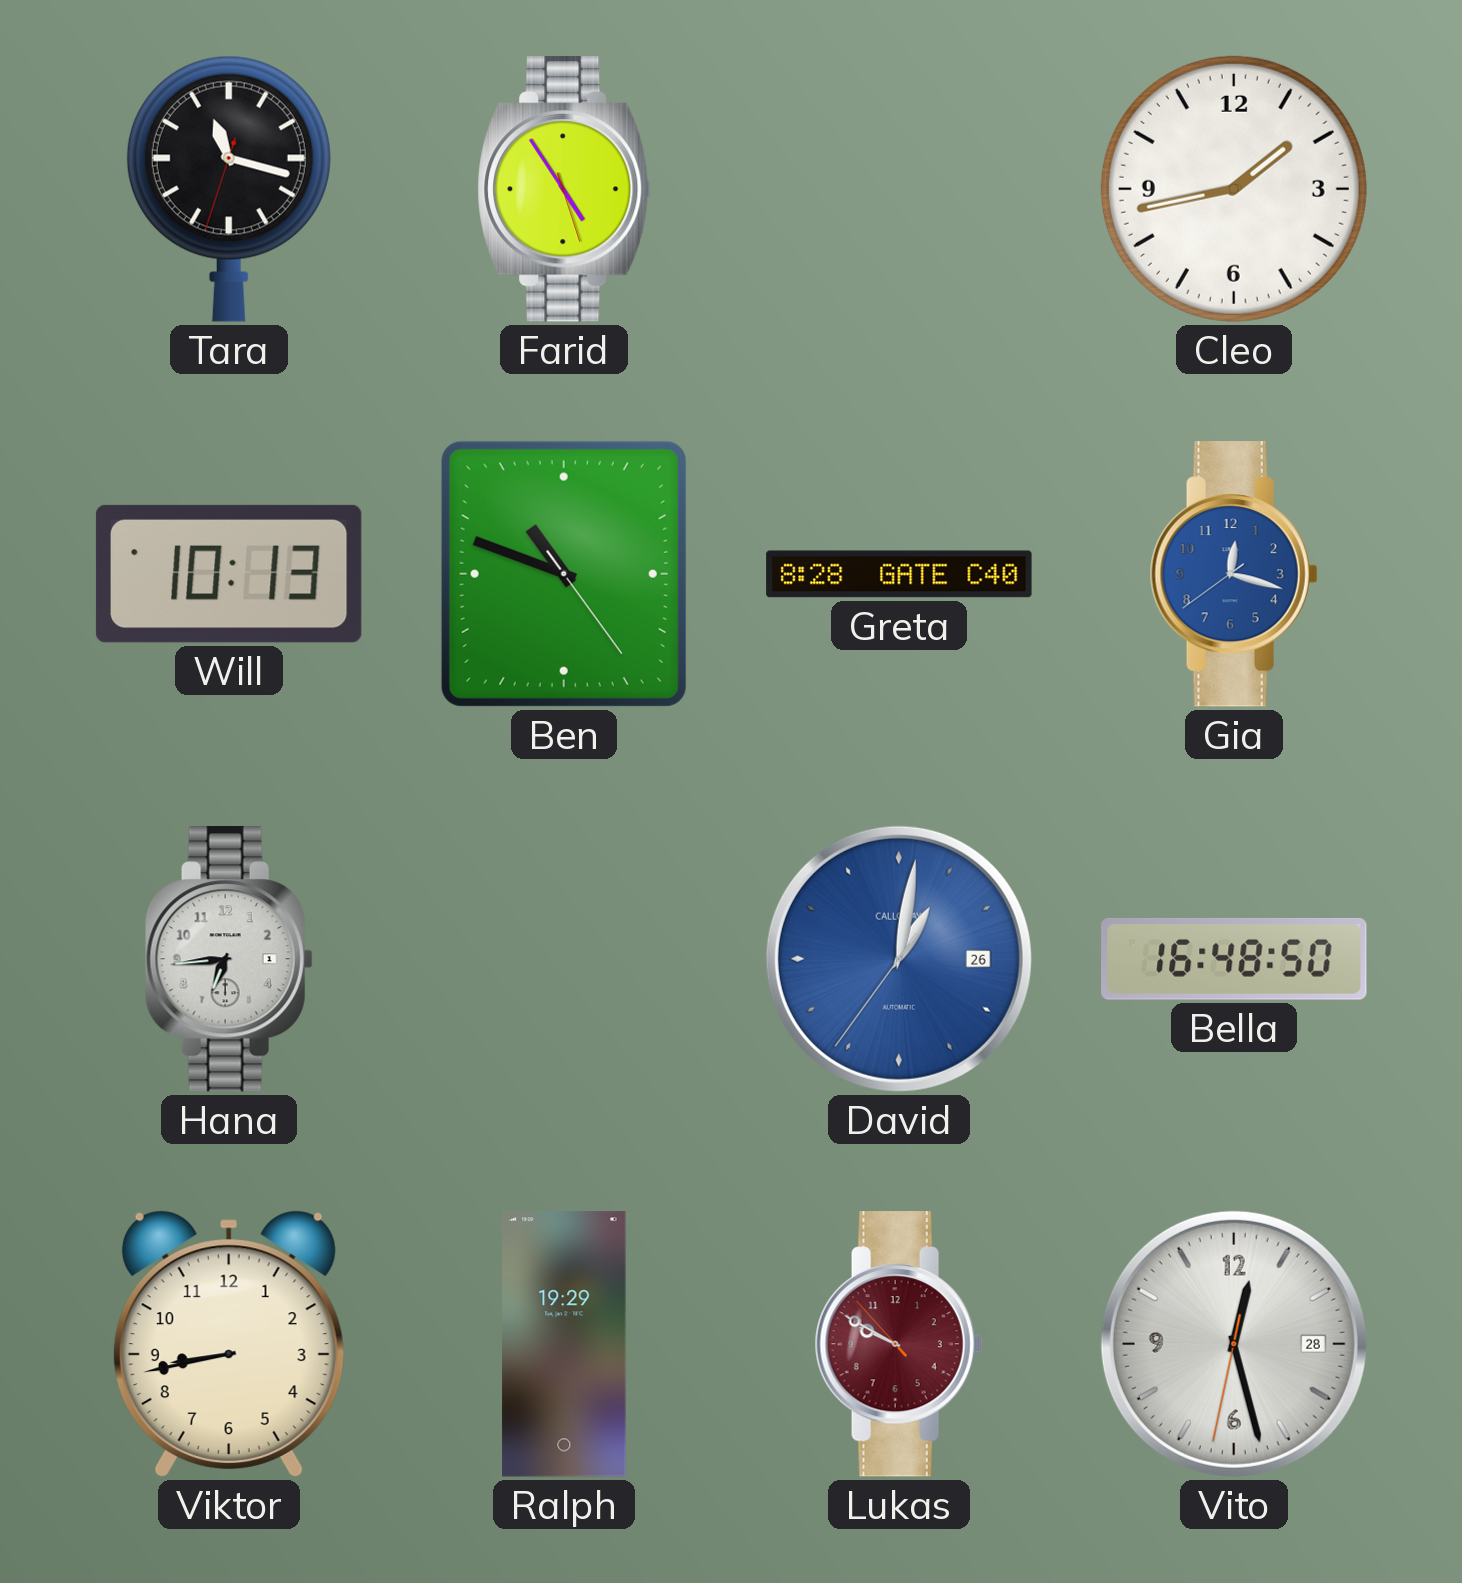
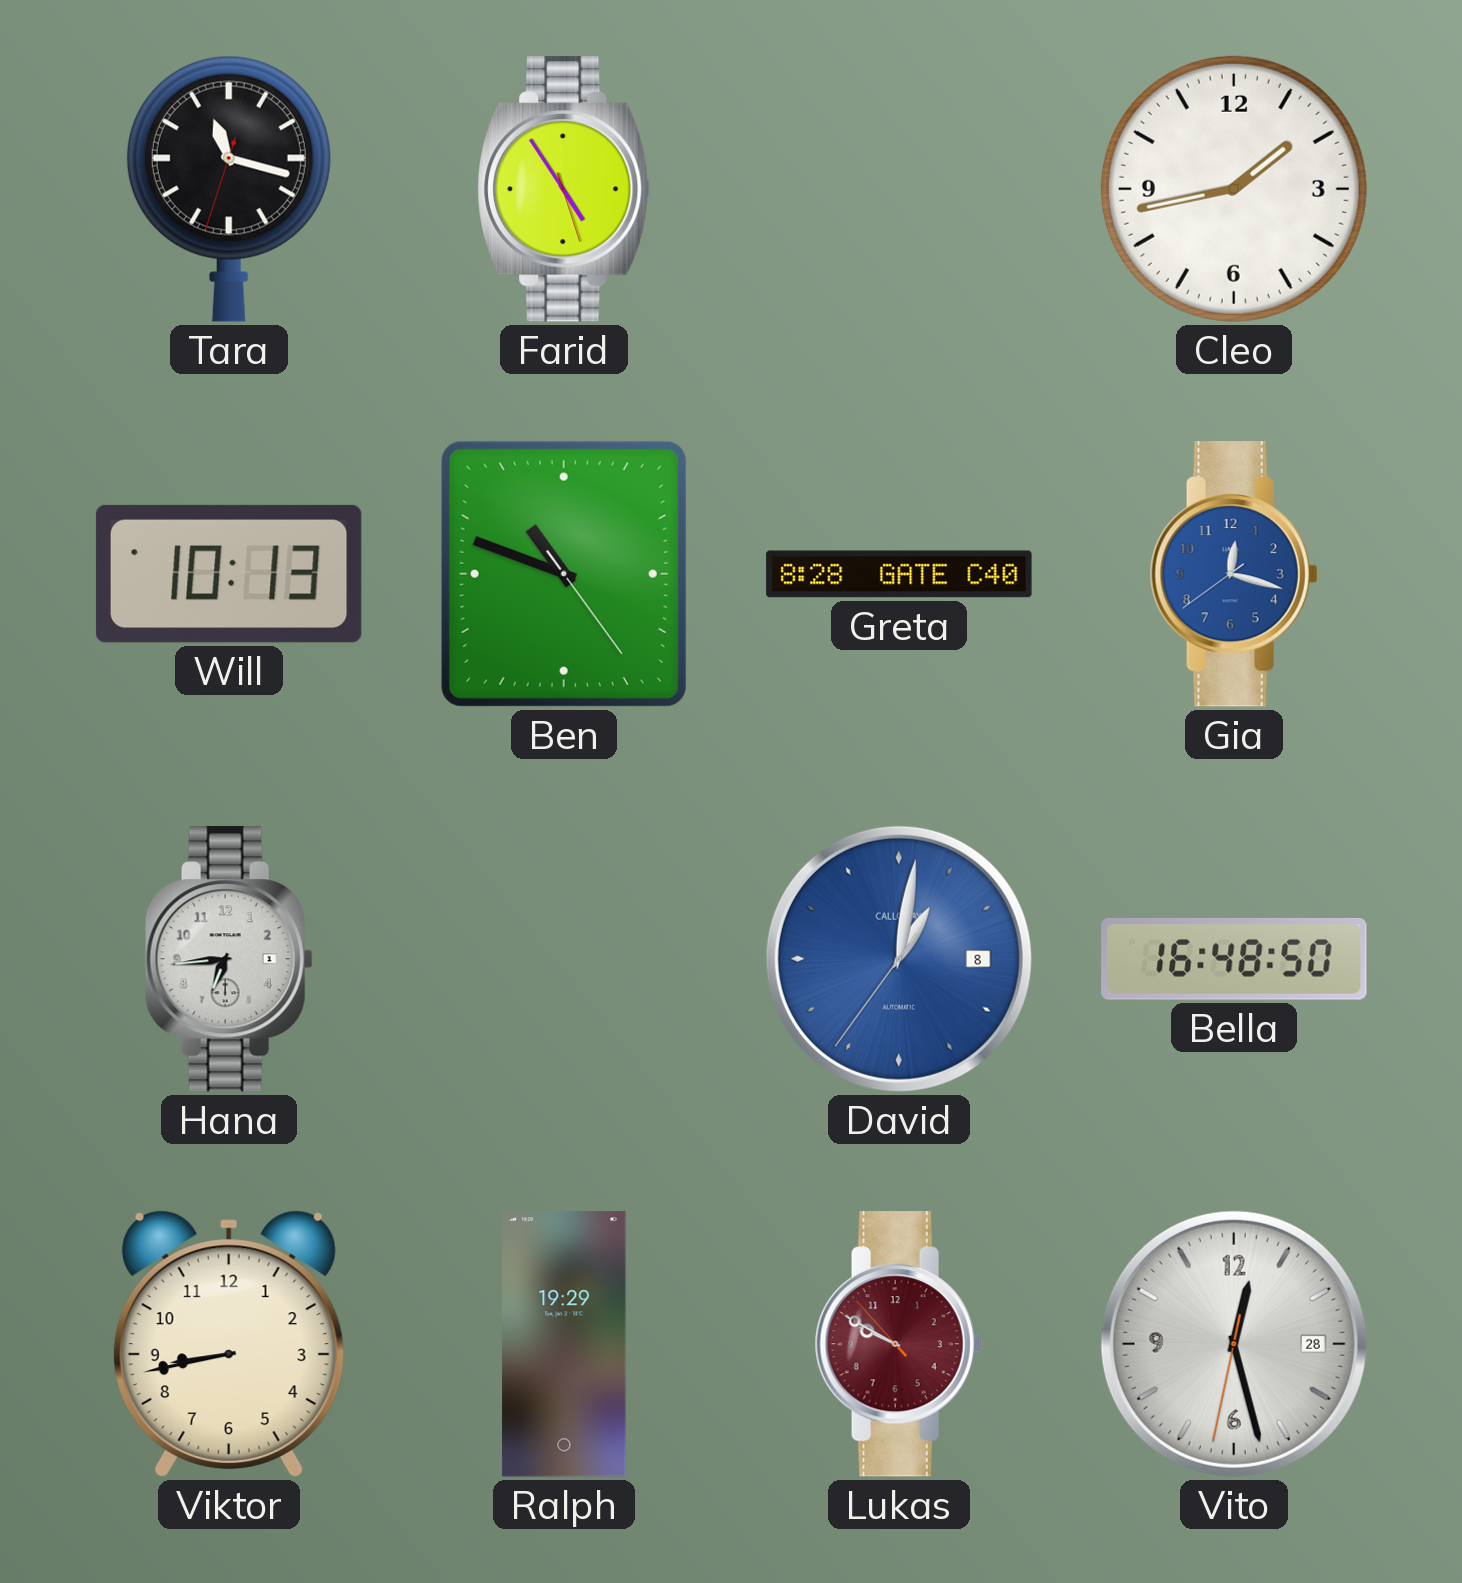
David date: 26 -> 8
